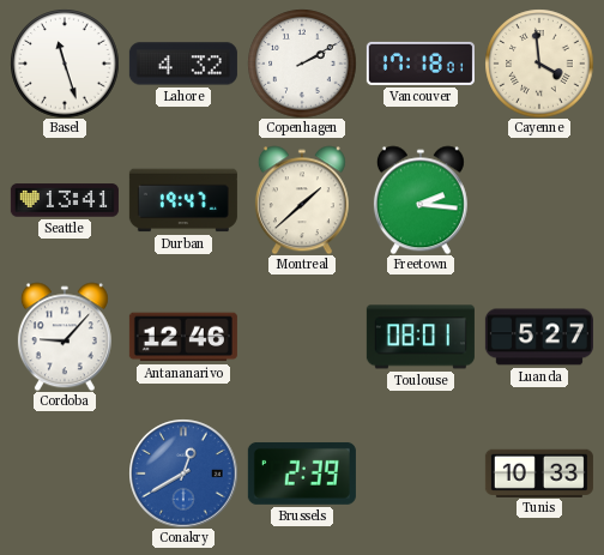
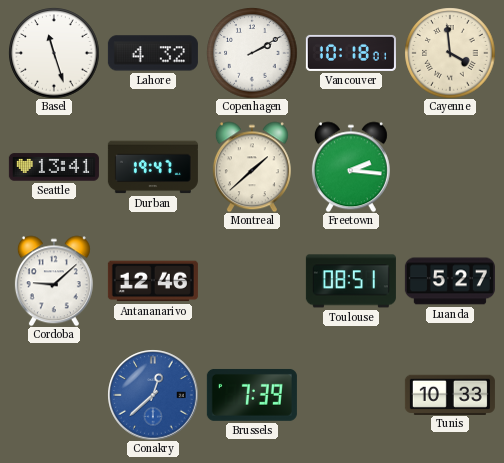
Vancouver: 17:18 -> 10:18
Cordoba: 9:07 -> 9:08
Toulouse: 08:01 -> 08:51
Conakry: 12:40 -> 12:38
Brussels: 2:39 -> 7:39
